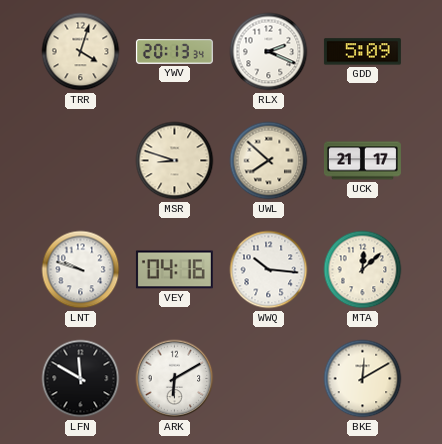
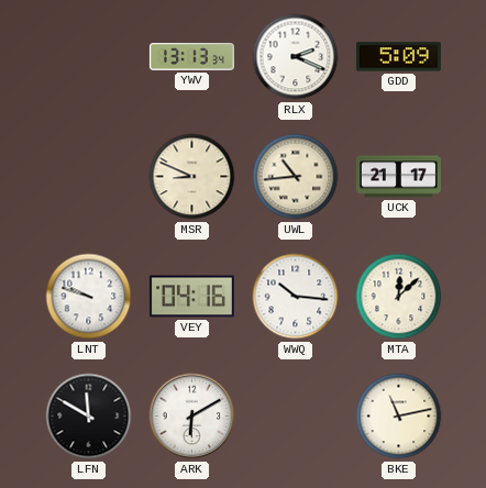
TRR: 4:03 -> none
YWV: 20:13 -> 13:13
MSR: 8:48 -> 8:49
UWL: 7:52 -> 10:44
BKE: 12:10 -> 11:13
